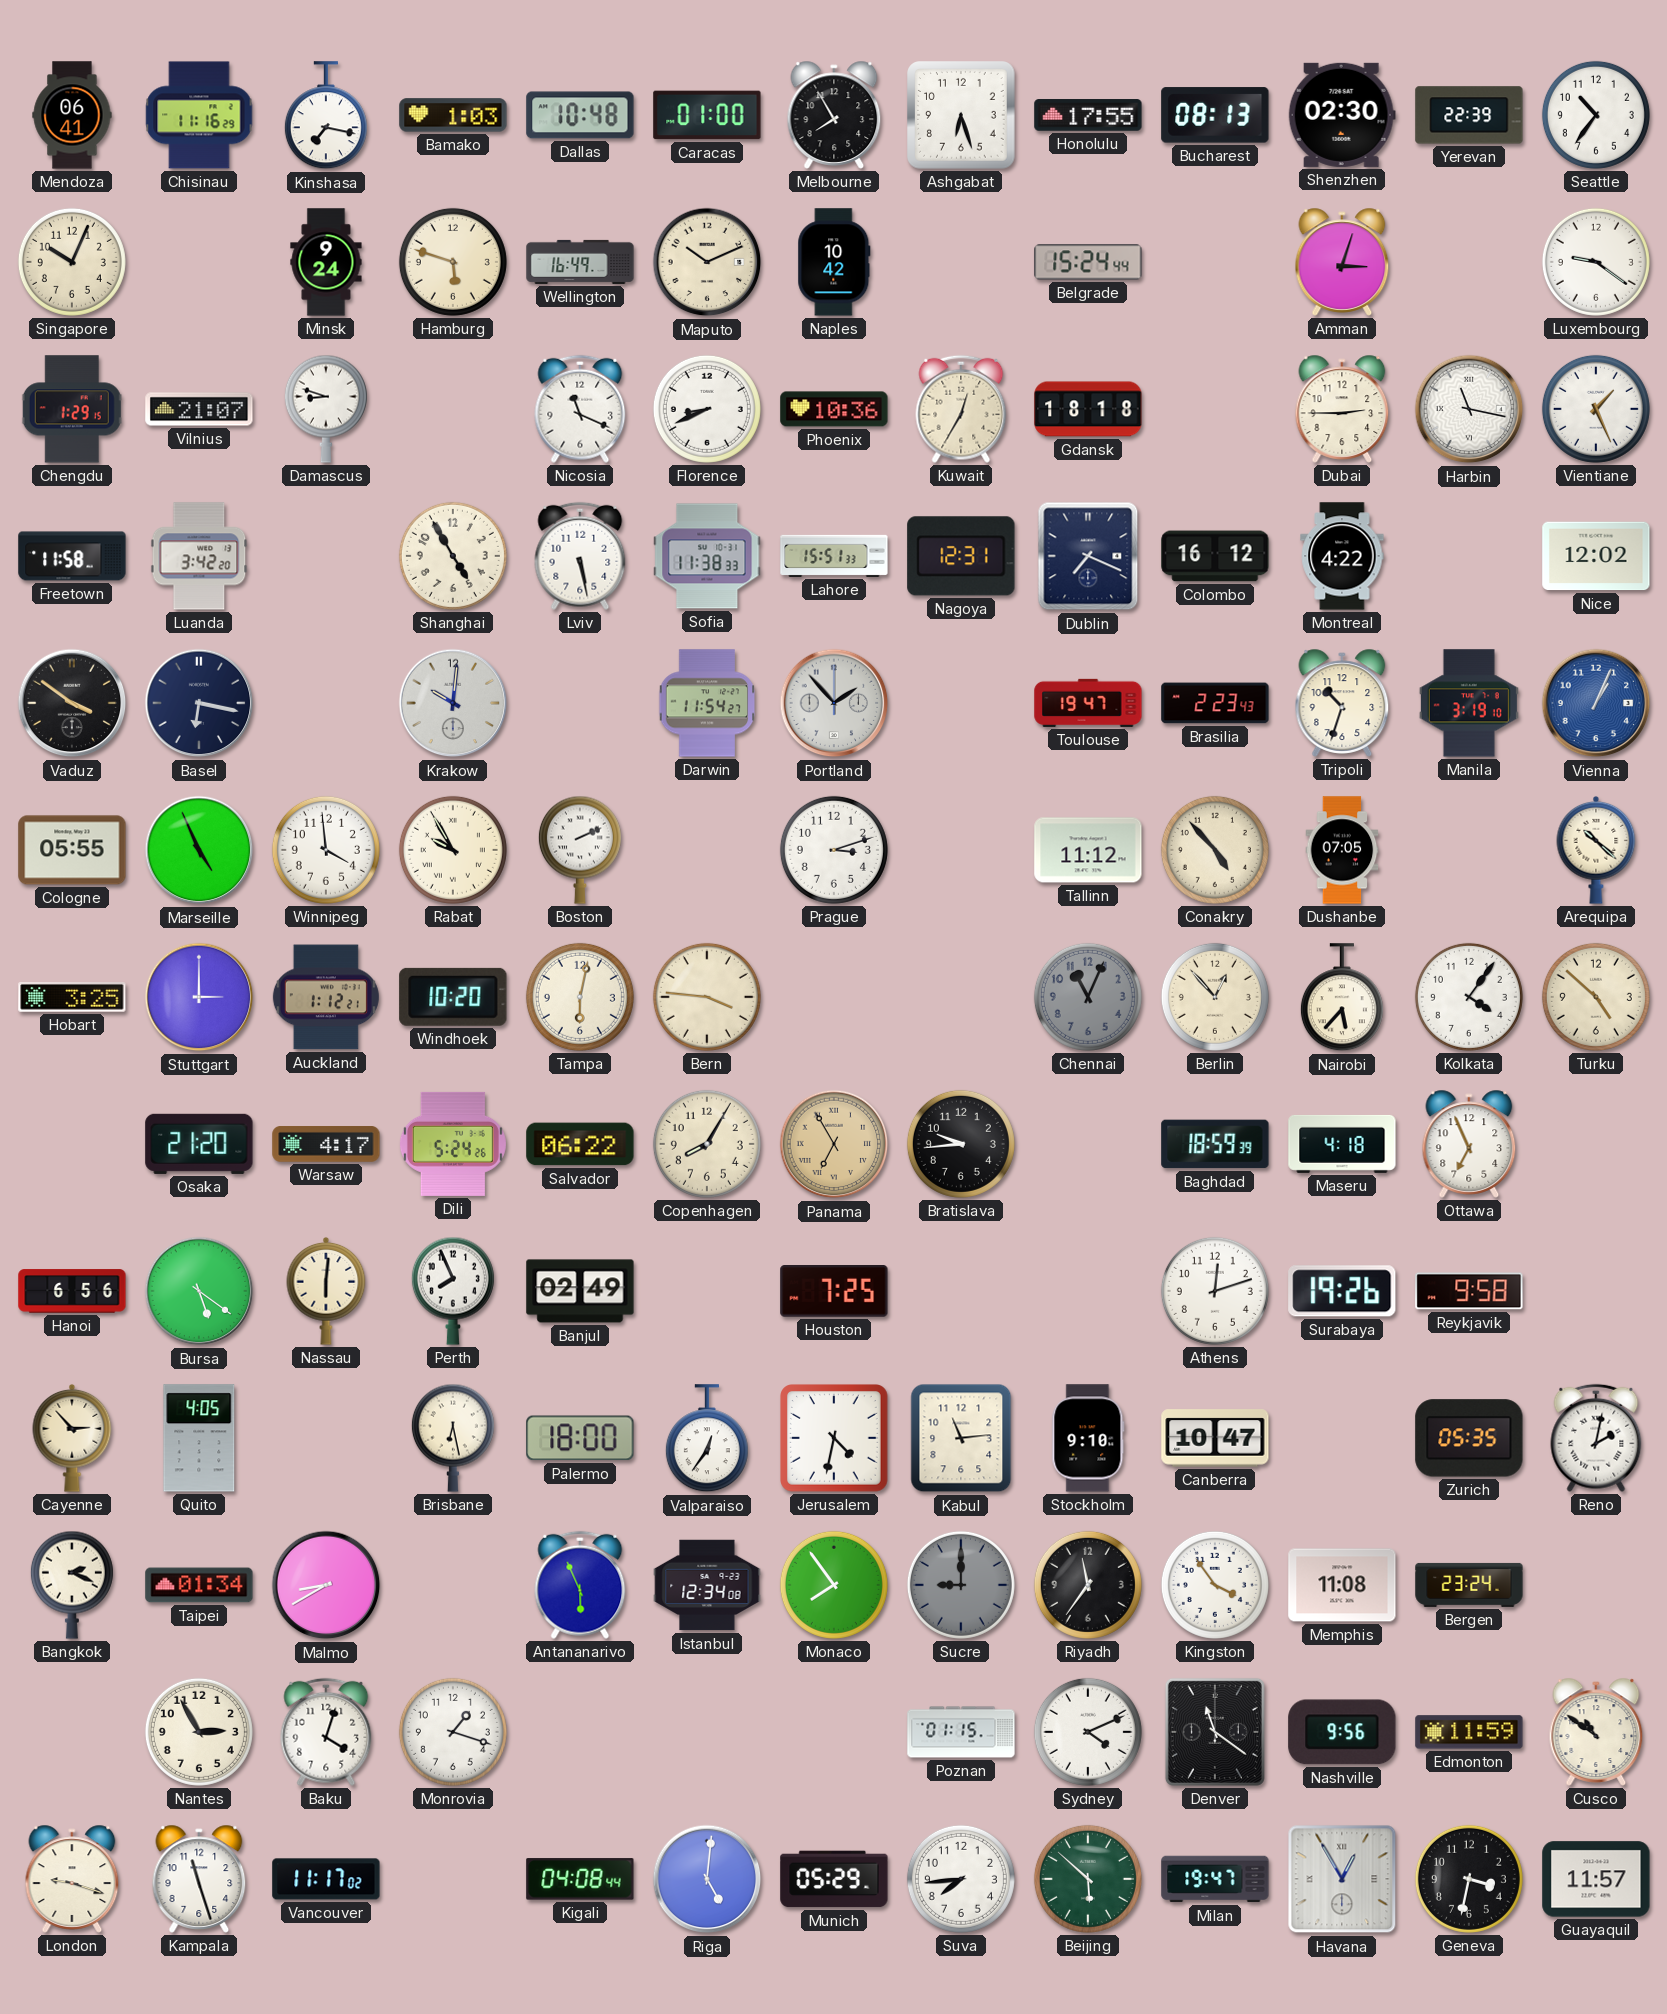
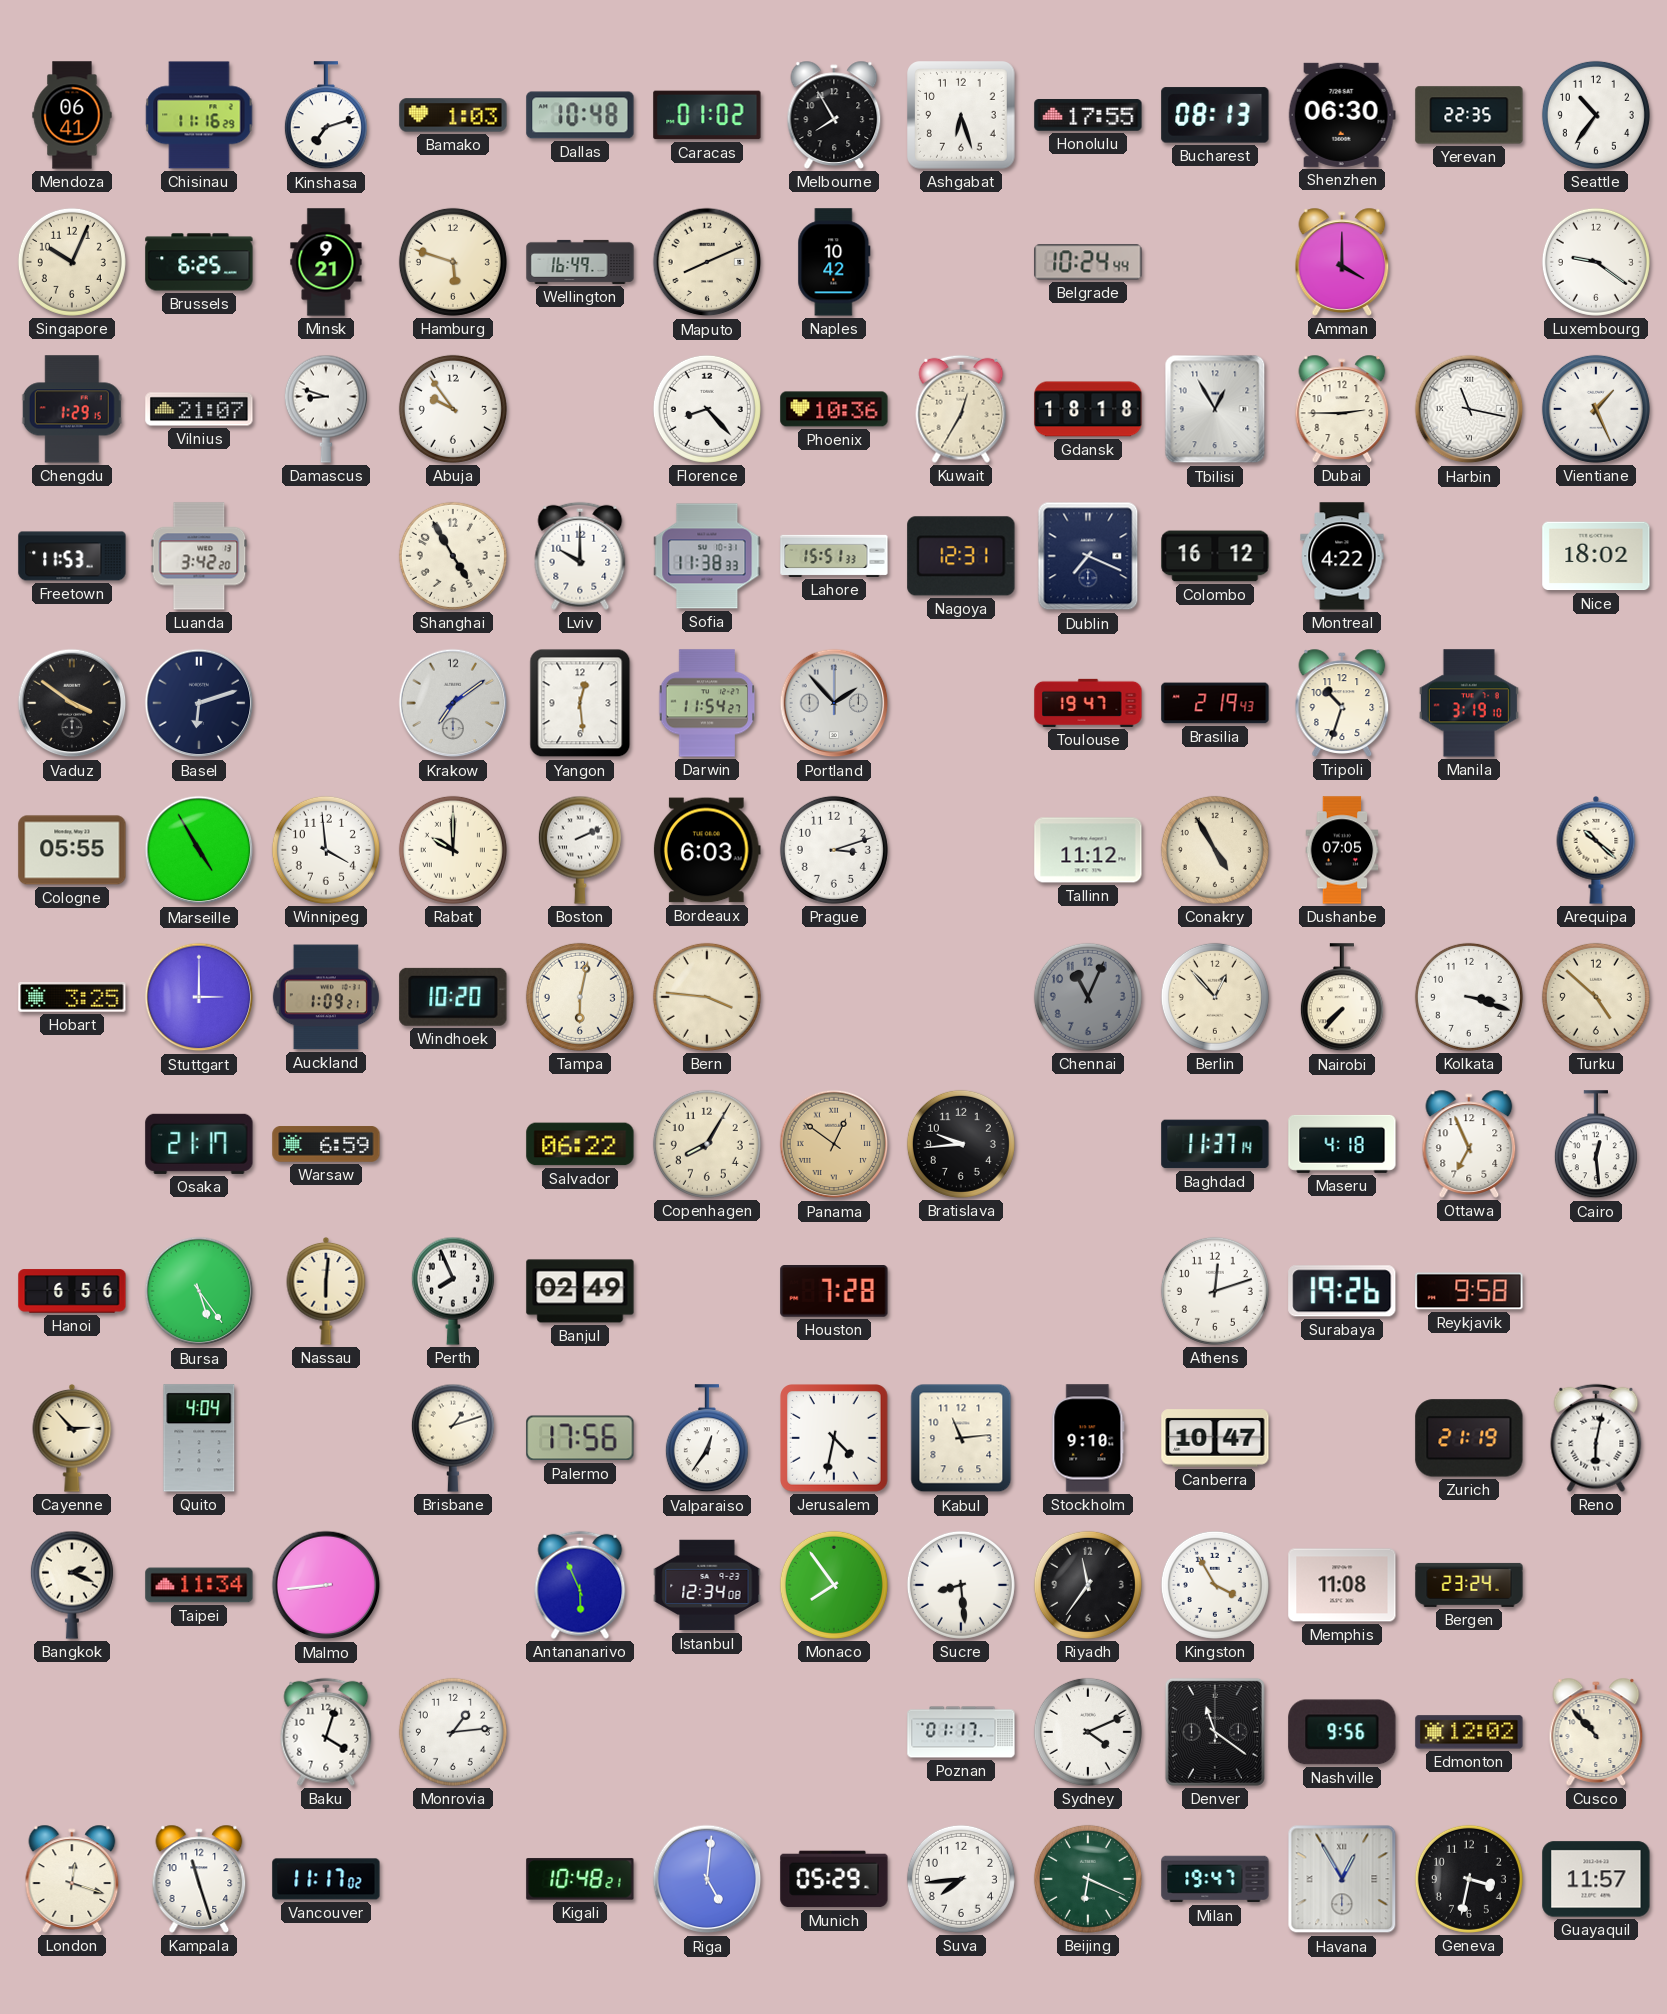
Kinshasa: 7:17 -> 7:12
Caracas: 01:00 -> 01:02
Shenzhen: 02:30 -> 06:30
Yerevan: 22:39 -> 22:35
Brussels: none -> 6:25
Minsk: 9:24 -> 9:21
Maputo: 10:11 -> 8:11
Belgrade: 15:24 -> 10:24
Amman: 3:03 -> 4:00
Abuja: none -> 9:54
Nicosia: 11:19 -> none
Florence: 8:41 -> 8:23
Tbilisi: none -> 12:55
Freetown: 11:58 -> 11:53
Lviv: 5:28 -> 10:00
Nice: 12:02 -> 18:02
Basel: 6:17 -> 6:12
Krakow: 10:01 -> 7:09
Yangon: none -> 12:29
Brasilia: 2:23 -> 2:19
Vienna: 1:04 -> none
Marseille: 4:56 -> 4:55
Rabat: 9:55 -> 10:00
Bordeaux: none -> 6:03
Conakry: 4:53 -> 4:55
Auckland: 1:12 -> 1:09
Nairobi: 5:37 -> 7:37
Kolkata: 4:06 -> 3:18
Osaka: 21:20 -> 21:17
Warsaw: 4:17 -> 6:59
Dili: 5:24 -> none
Panama: 6:55 -> 12:51
Baghdad: 18:59 -> 11:37
Cairo: none -> 12:29
Bursa: 5:21 -> 5:24
Houston: 7:25 -> 7:28
Quito: 4:05 -> 4:04
Brisbane: 6:28 -> 1:12
Palermo: 18:00 -> 17:56
Zurich: 05:35 -> 21:19
Reno: 2:02 -> 6:02
Taipei: 01:34 -> 11:34
Malmo: 8:40 -> 8:44
Sucre: 9:00 -> 8:29
Sucre dial: grey -> white
Kingston: 3:54 -> 3:55
Nantes: 2:55 -> none
Monrovia: 1:18 -> 1:14
Poznan: 01:15 -> 01:17
Edmonton: 11:59 -> 12:02
Cusco: 10:51 -> 10:53
London: 9:18 -> 12:18
Kigali: 04:08 -> 10:48
Beijing: 5:52 -> 6:19
